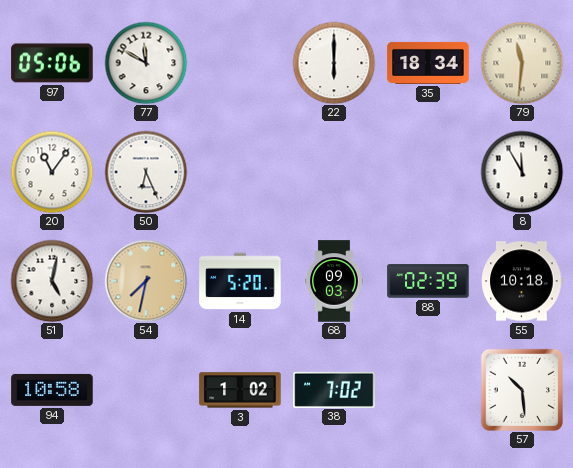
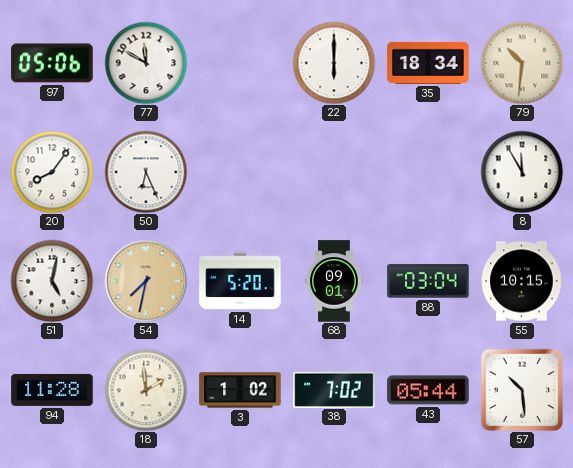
79: 11:31 -> 10:31
20: 11:06 -> 8:06
68: 09:03 -> 09:01
88: 02:39 -> 03:04
55: 10:18 -> 10:15
94: 10:58 -> 11:28
18: none -> 1:59
43: none -> 05:44
